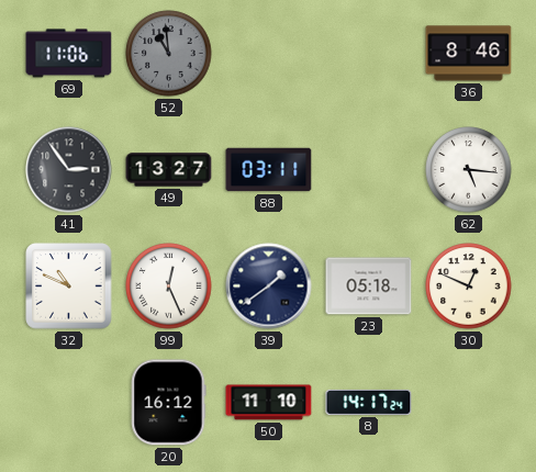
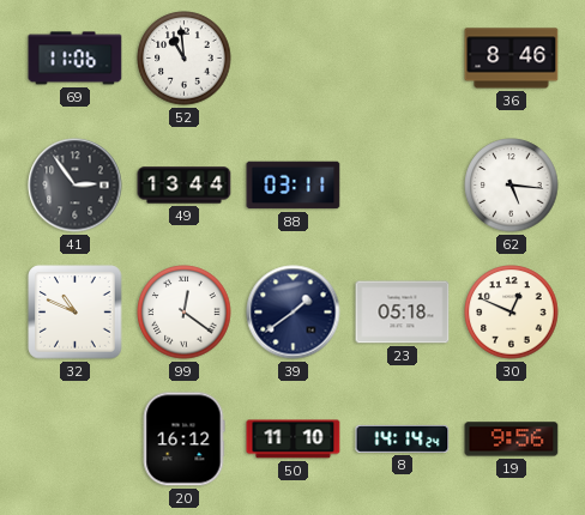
52 dial: grey -> white
49: 13:27 -> 13:44
99: 12:26 -> 12:21
8: 14:17 -> 14:14
19: none -> 9:56
